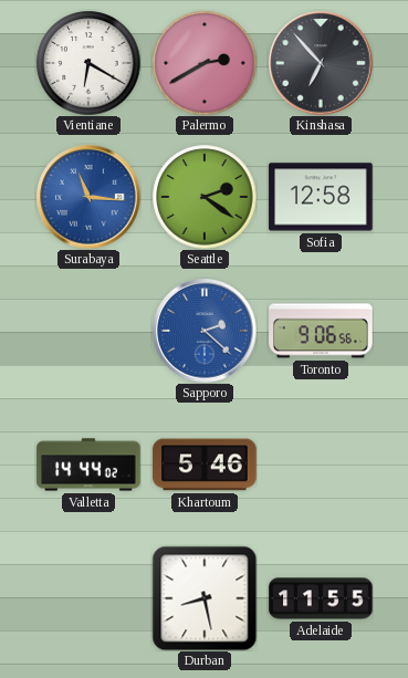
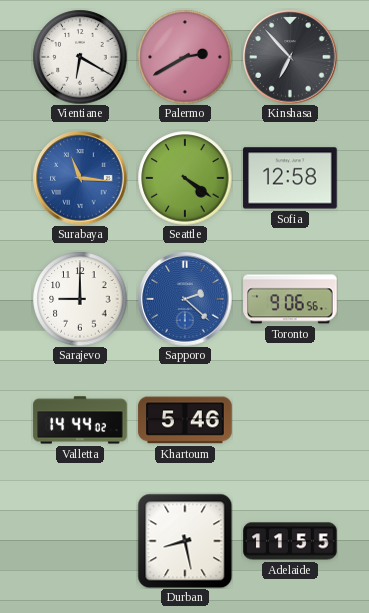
Seattle: 2:21 -> 4:21
Sarajevo: none -> 9:00
